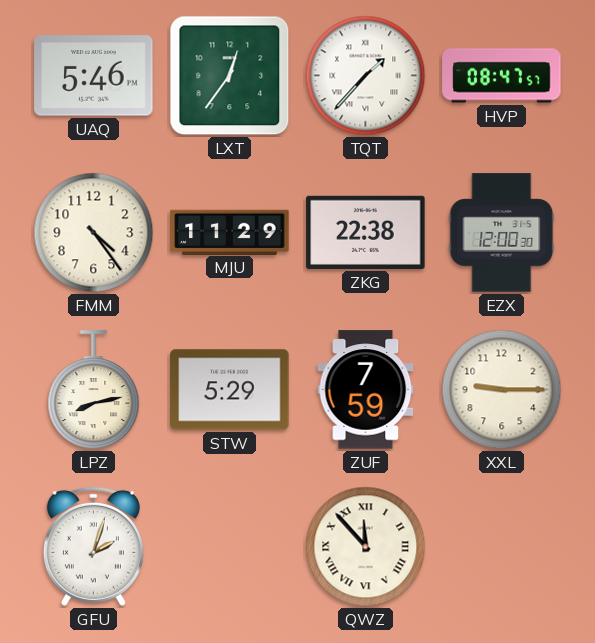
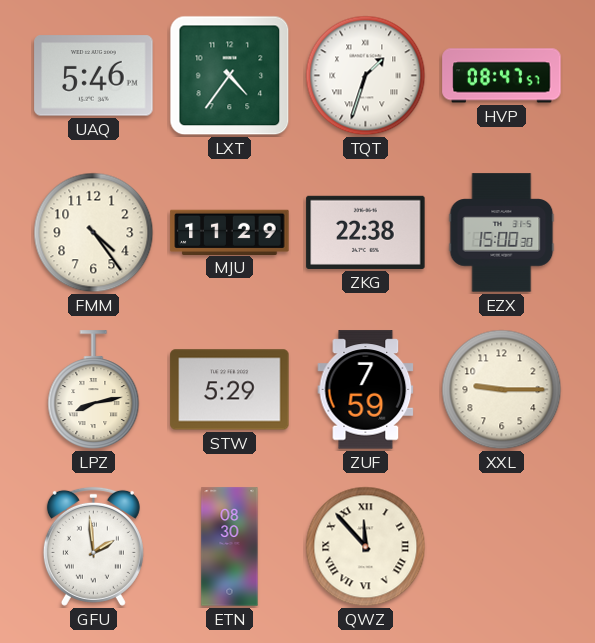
LXT: 12:36 -> 4:36
TQT: 1:37 -> 1:33
EZX: 12:00 -> 15:00
GFU: 2:03 -> 1:59
ETN: none -> 08:30
